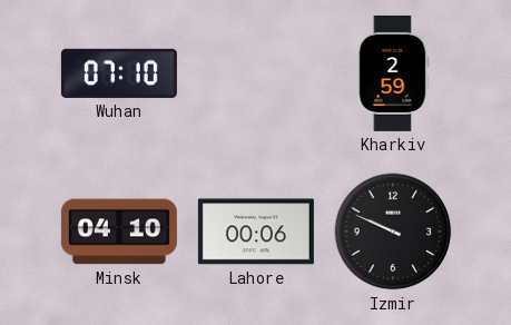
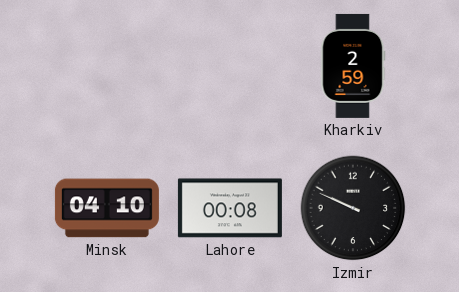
Wuhan: 07:10 -> none
Lahore: 00:06 -> 00:08
